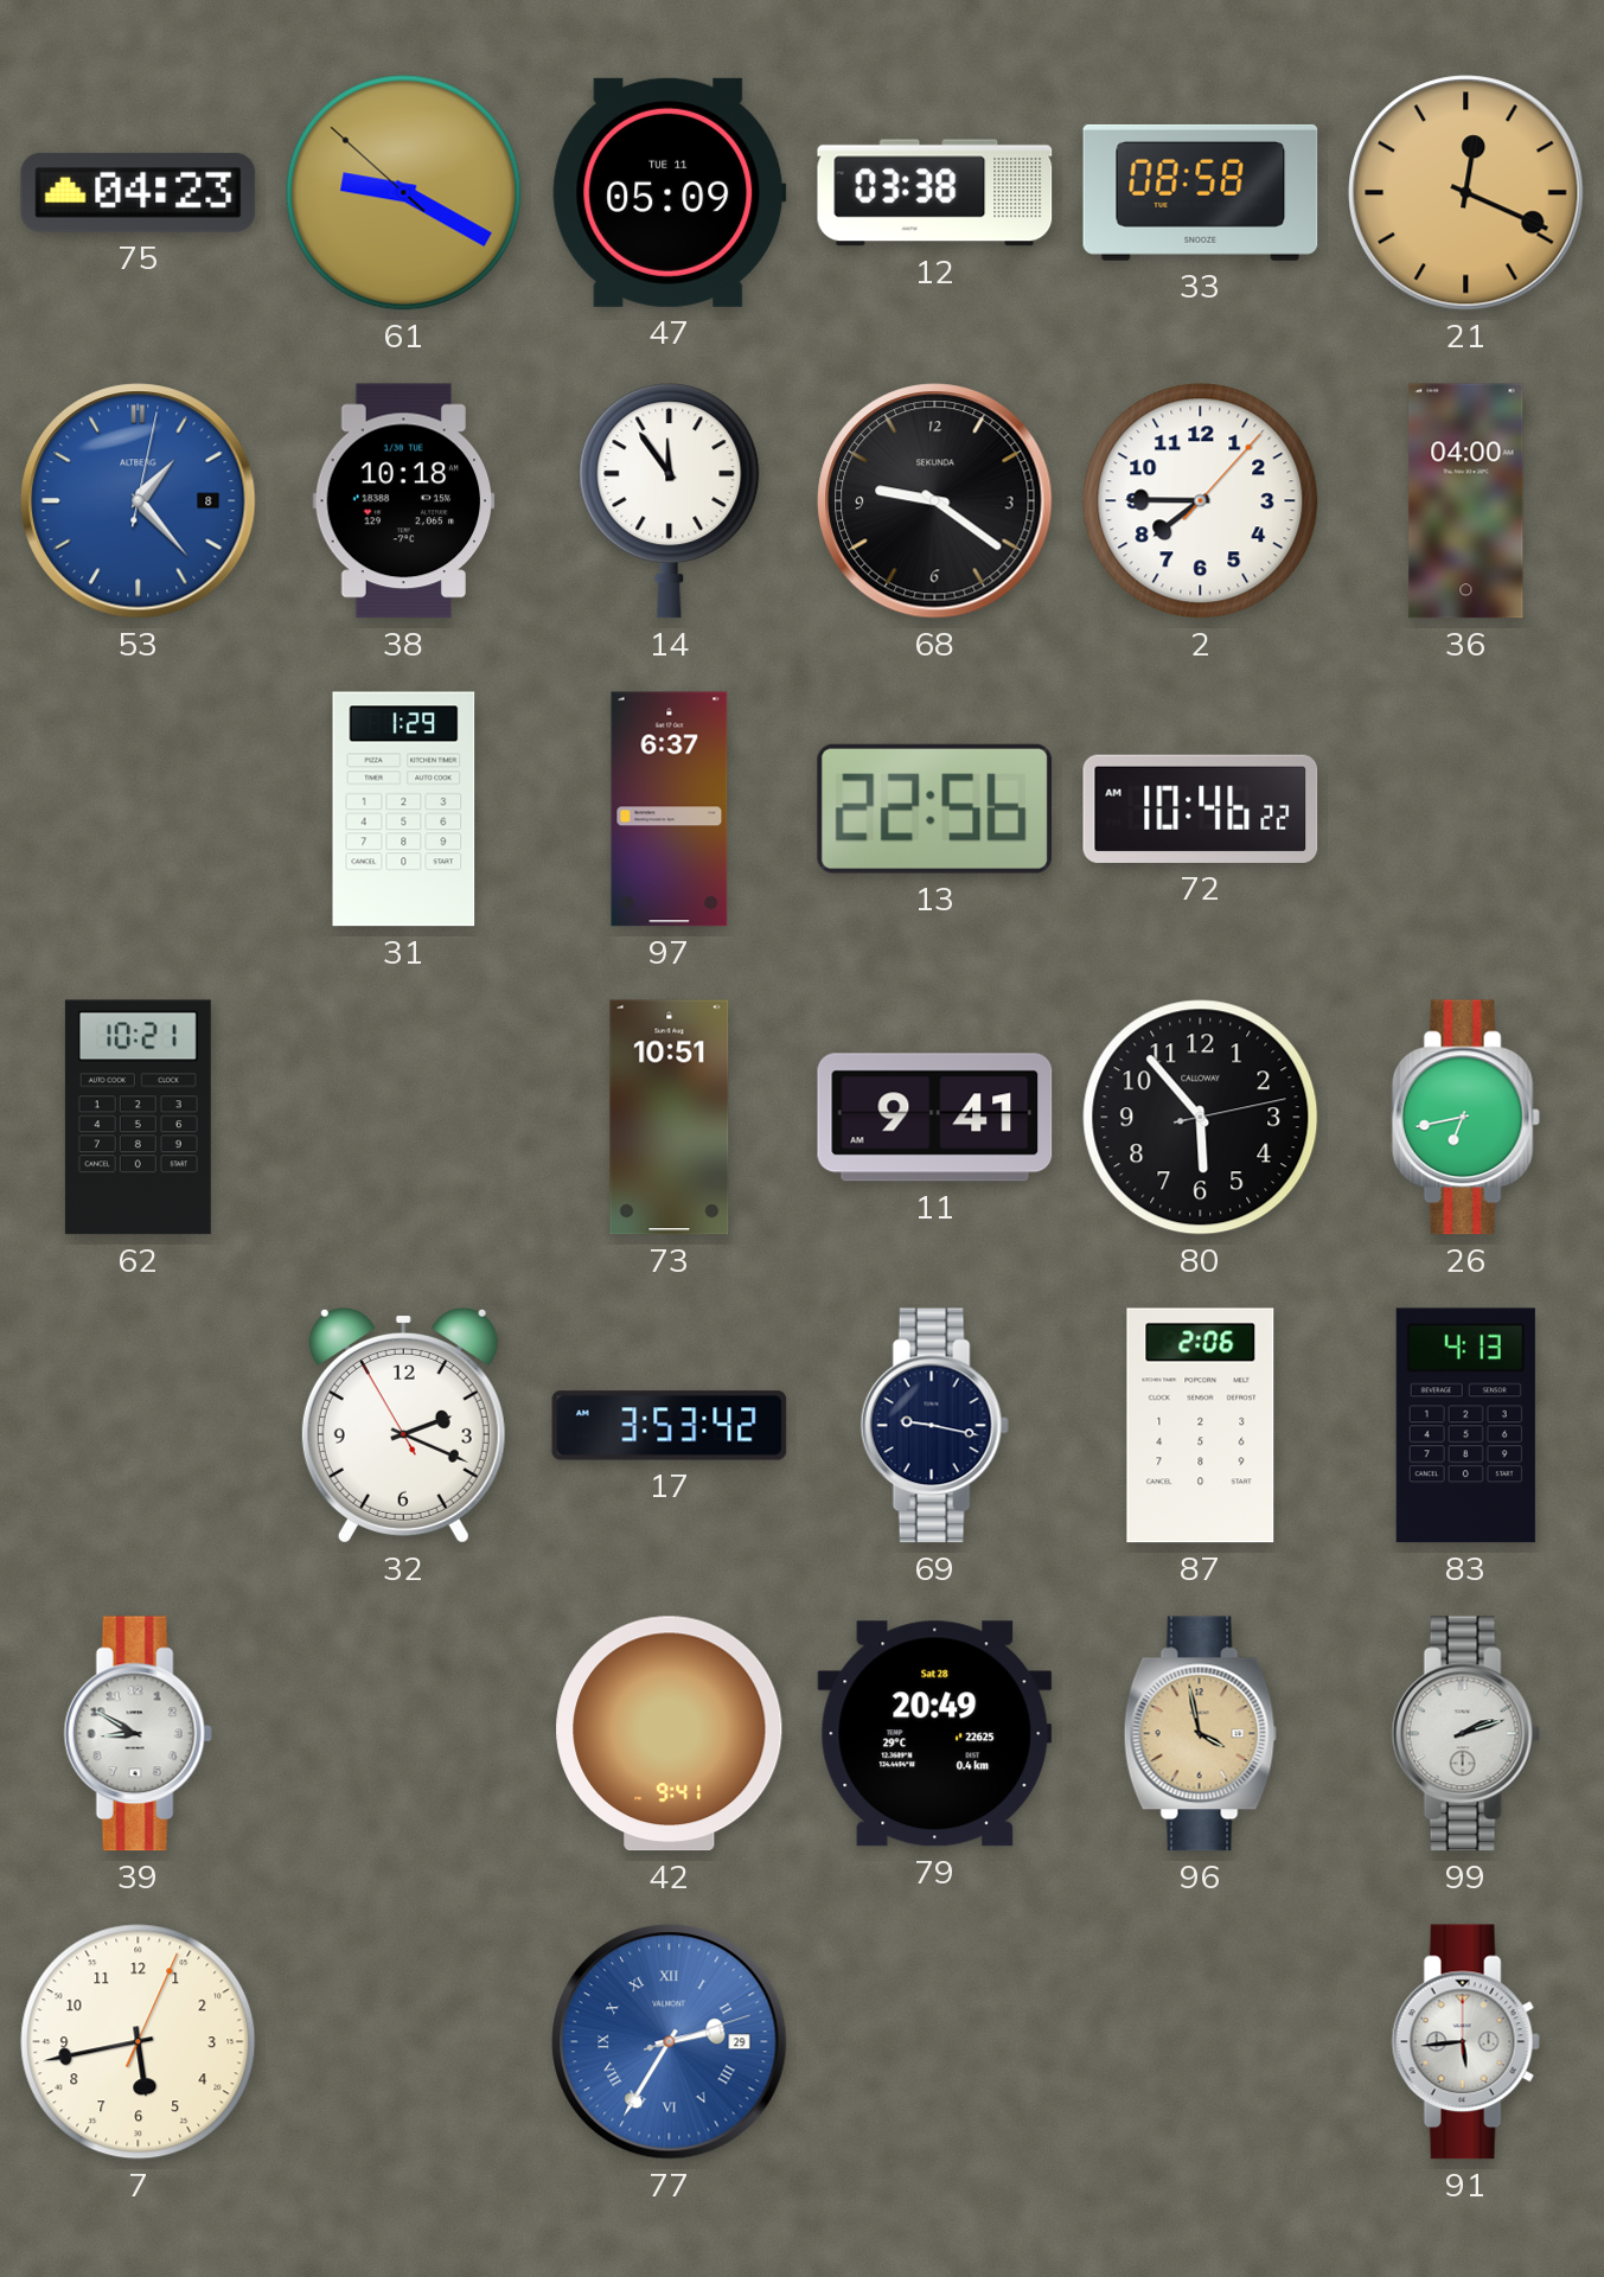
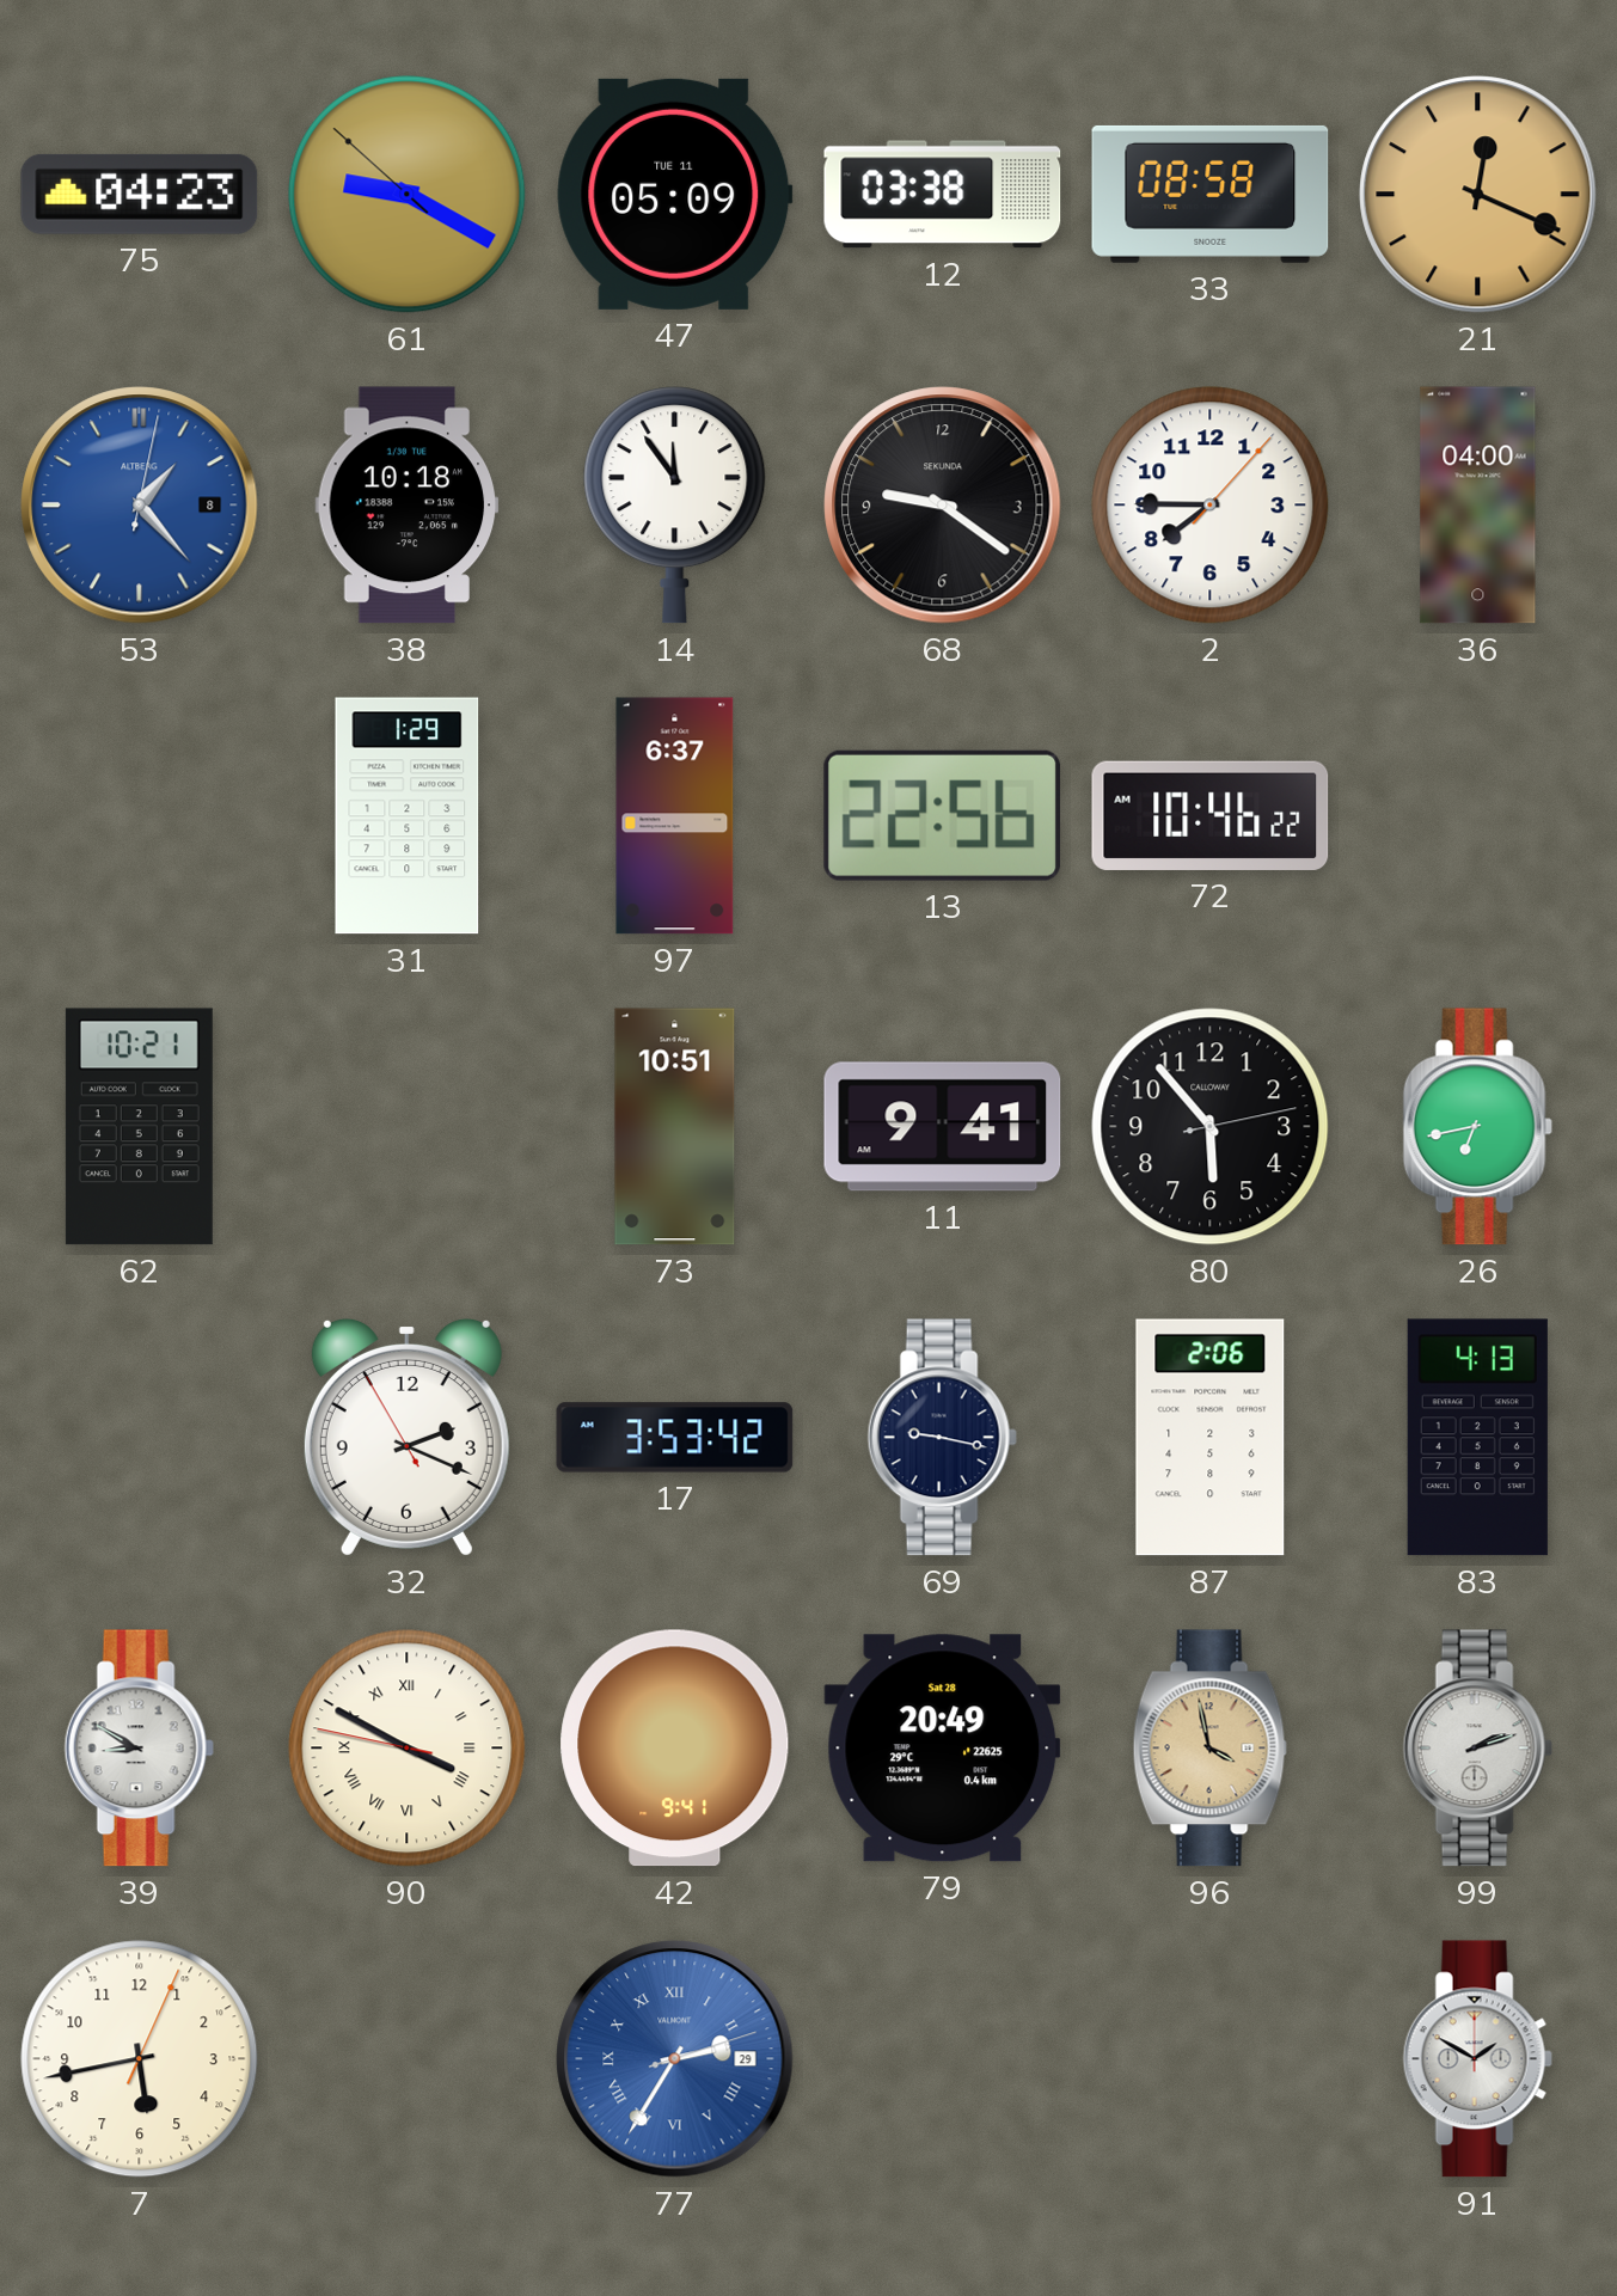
90: none -> 3:49
91: 5:44 -> 1:50
